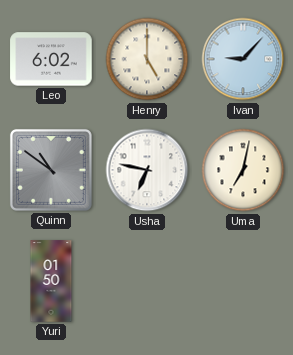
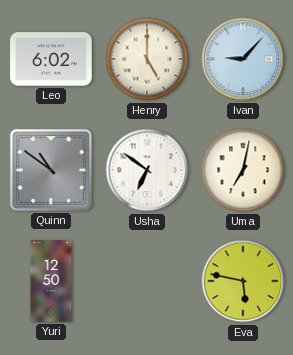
Usha: 6:47 -> 6:51
Yuri: 01:50 -> 12:50
Eva: none -> 5:47
